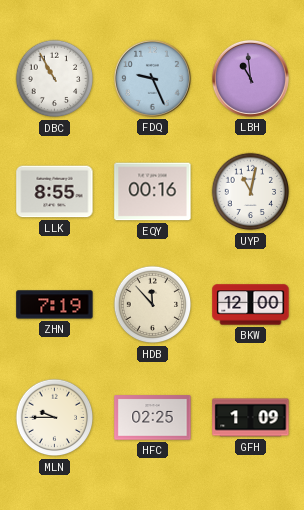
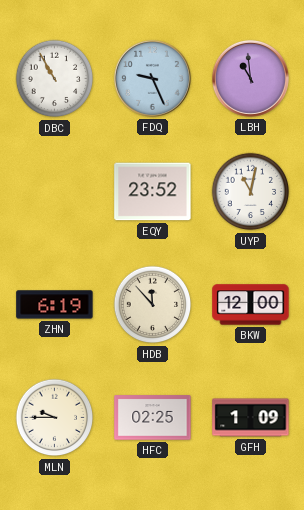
LLK: 8:55 -> none
EQY: 00:16 -> 23:52
ZHN: 7:19 -> 6:19
